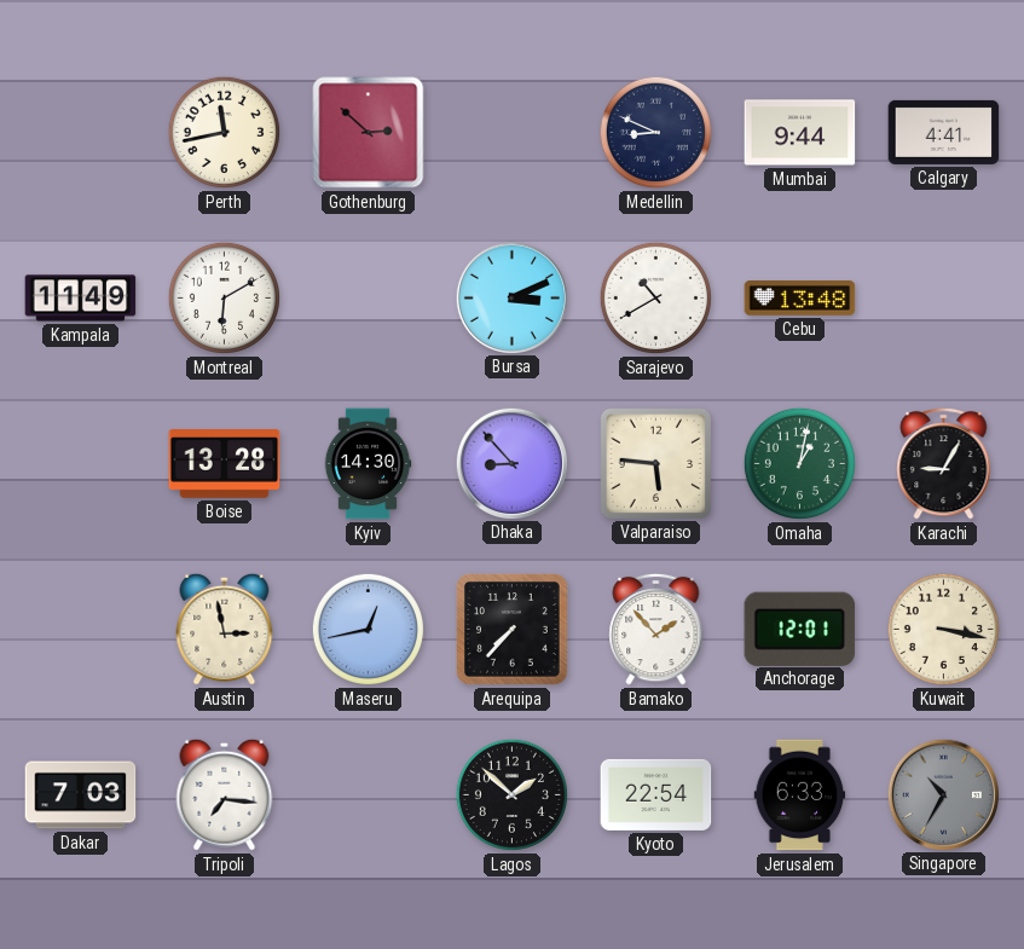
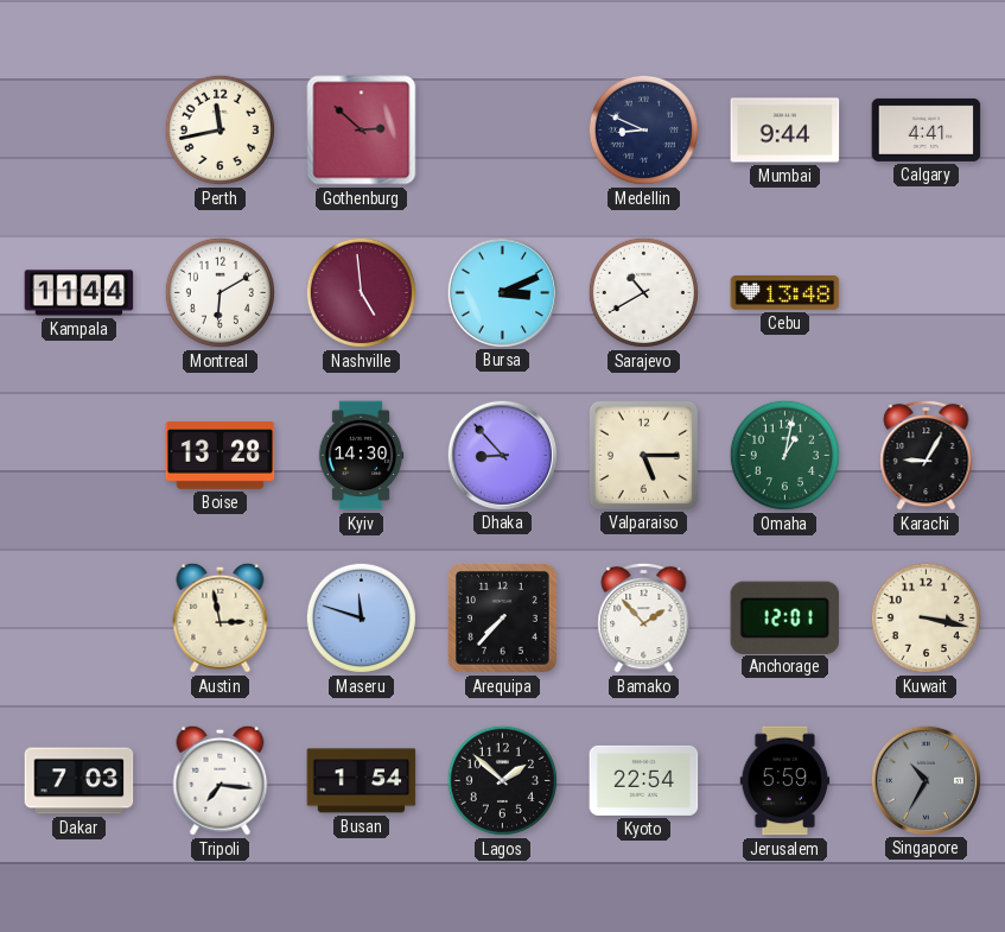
Kampala: 11:49 -> 11:44
Nashville: none -> 4:59
Valparaiso: 5:46 -> 5:15
Maseru: 12:43 -> 11:48
Busan: none -> 1:54
Jerusalem: 6:33 -> 5:59
